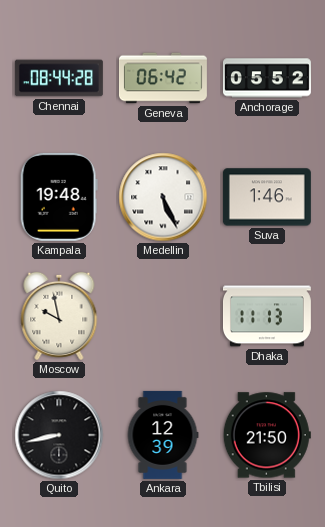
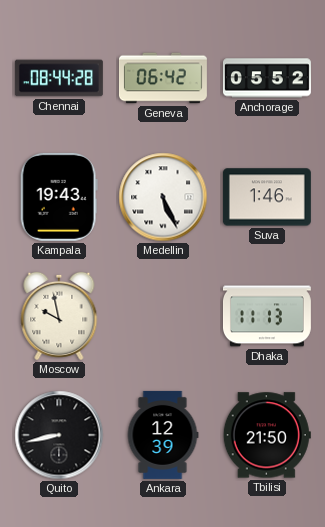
Kampala: 19:48 -> 19:43
